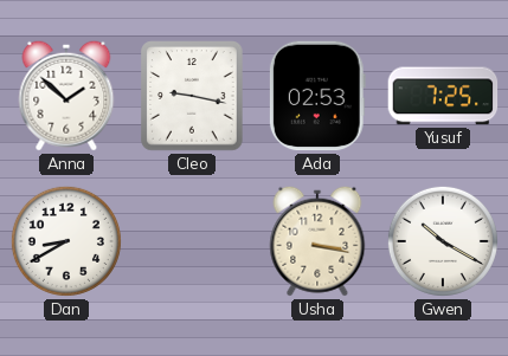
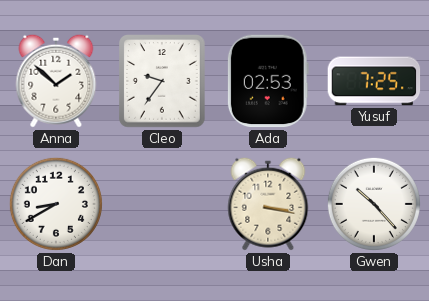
Cleo: 9:17 -> 9:36
Gwen: 10:20 -> 10:23
